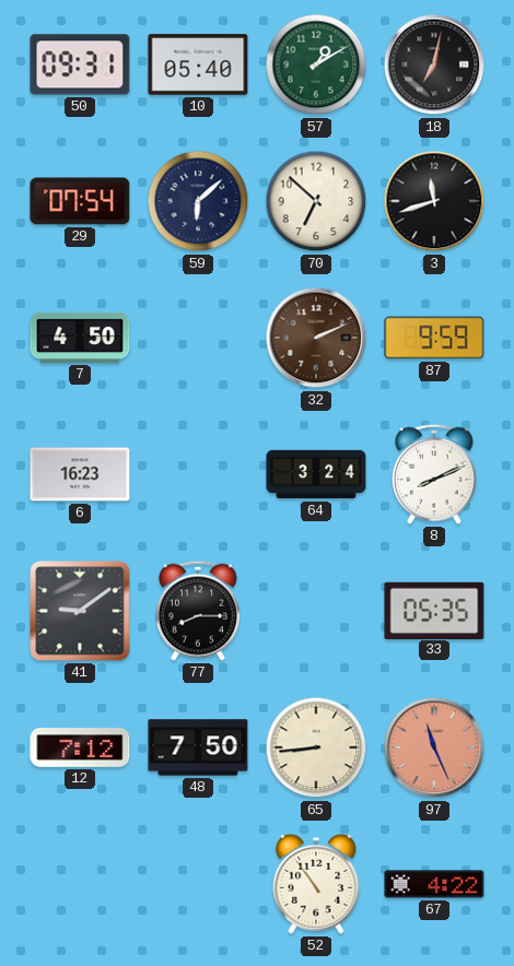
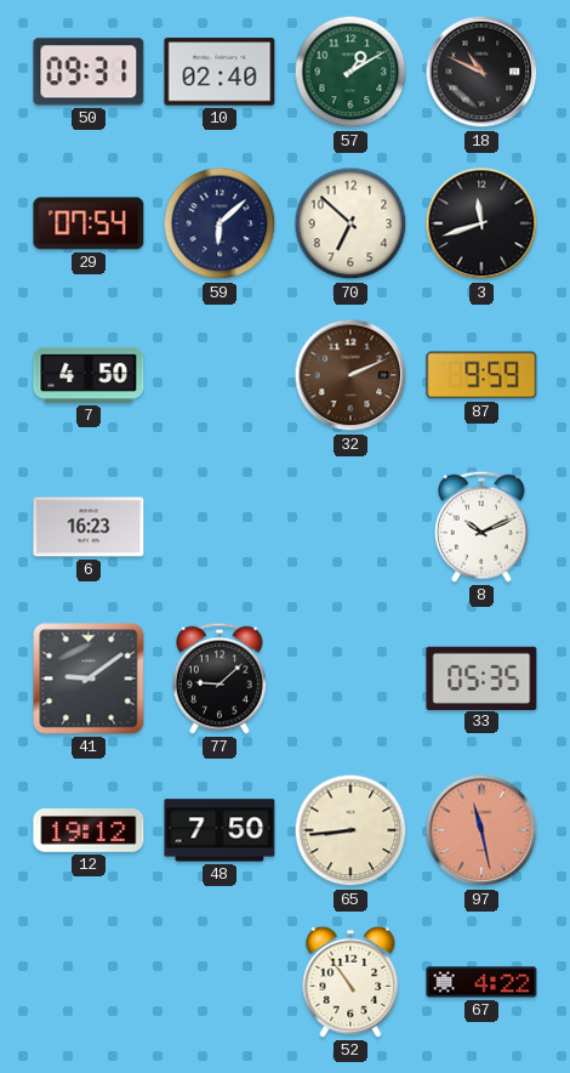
10: 05:40 -> 02:40
18: 7:02 -> 10:49
64: 3:24 -> none
8: 8:11 -> 10:11
77: 8:15 -> 9:08
12: 7:12 -> 19:12
97: 11:26 -> 11:28
